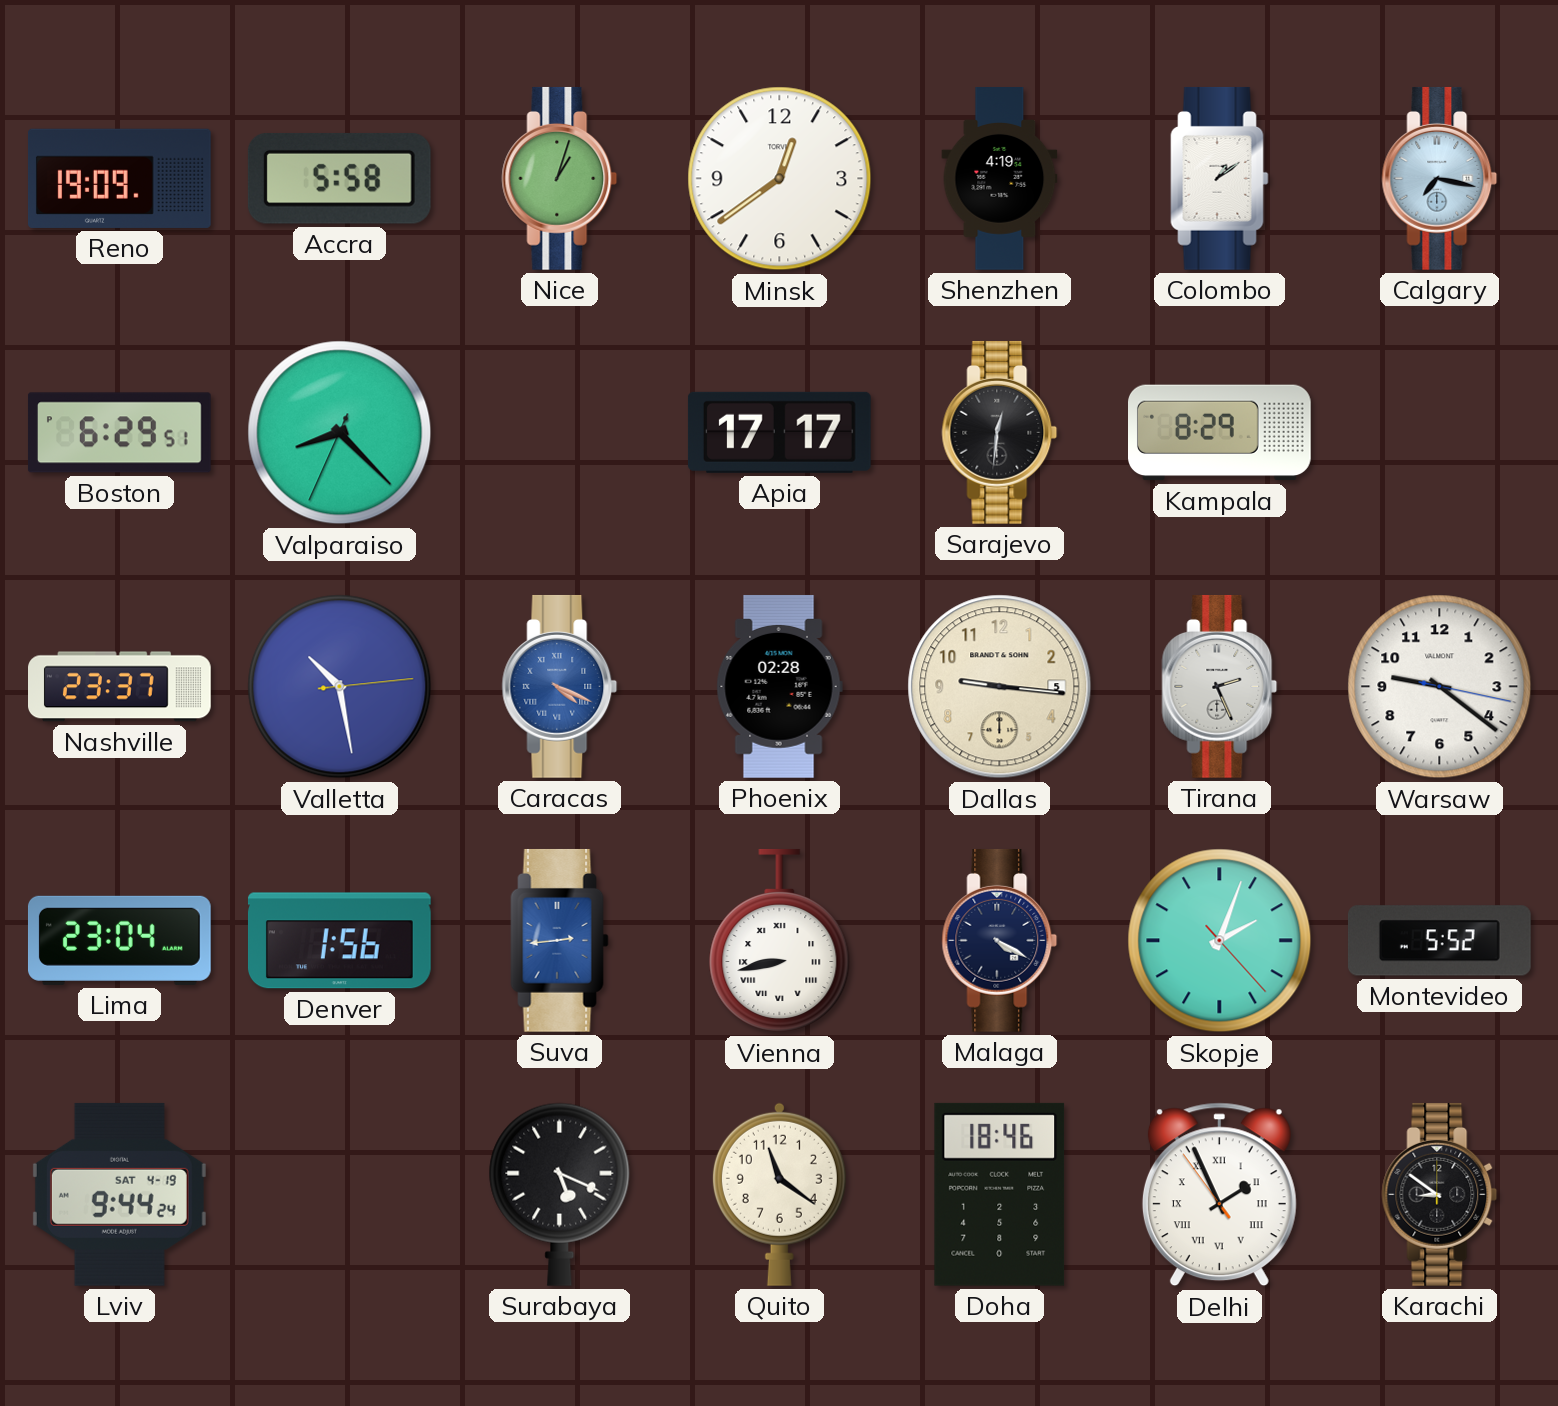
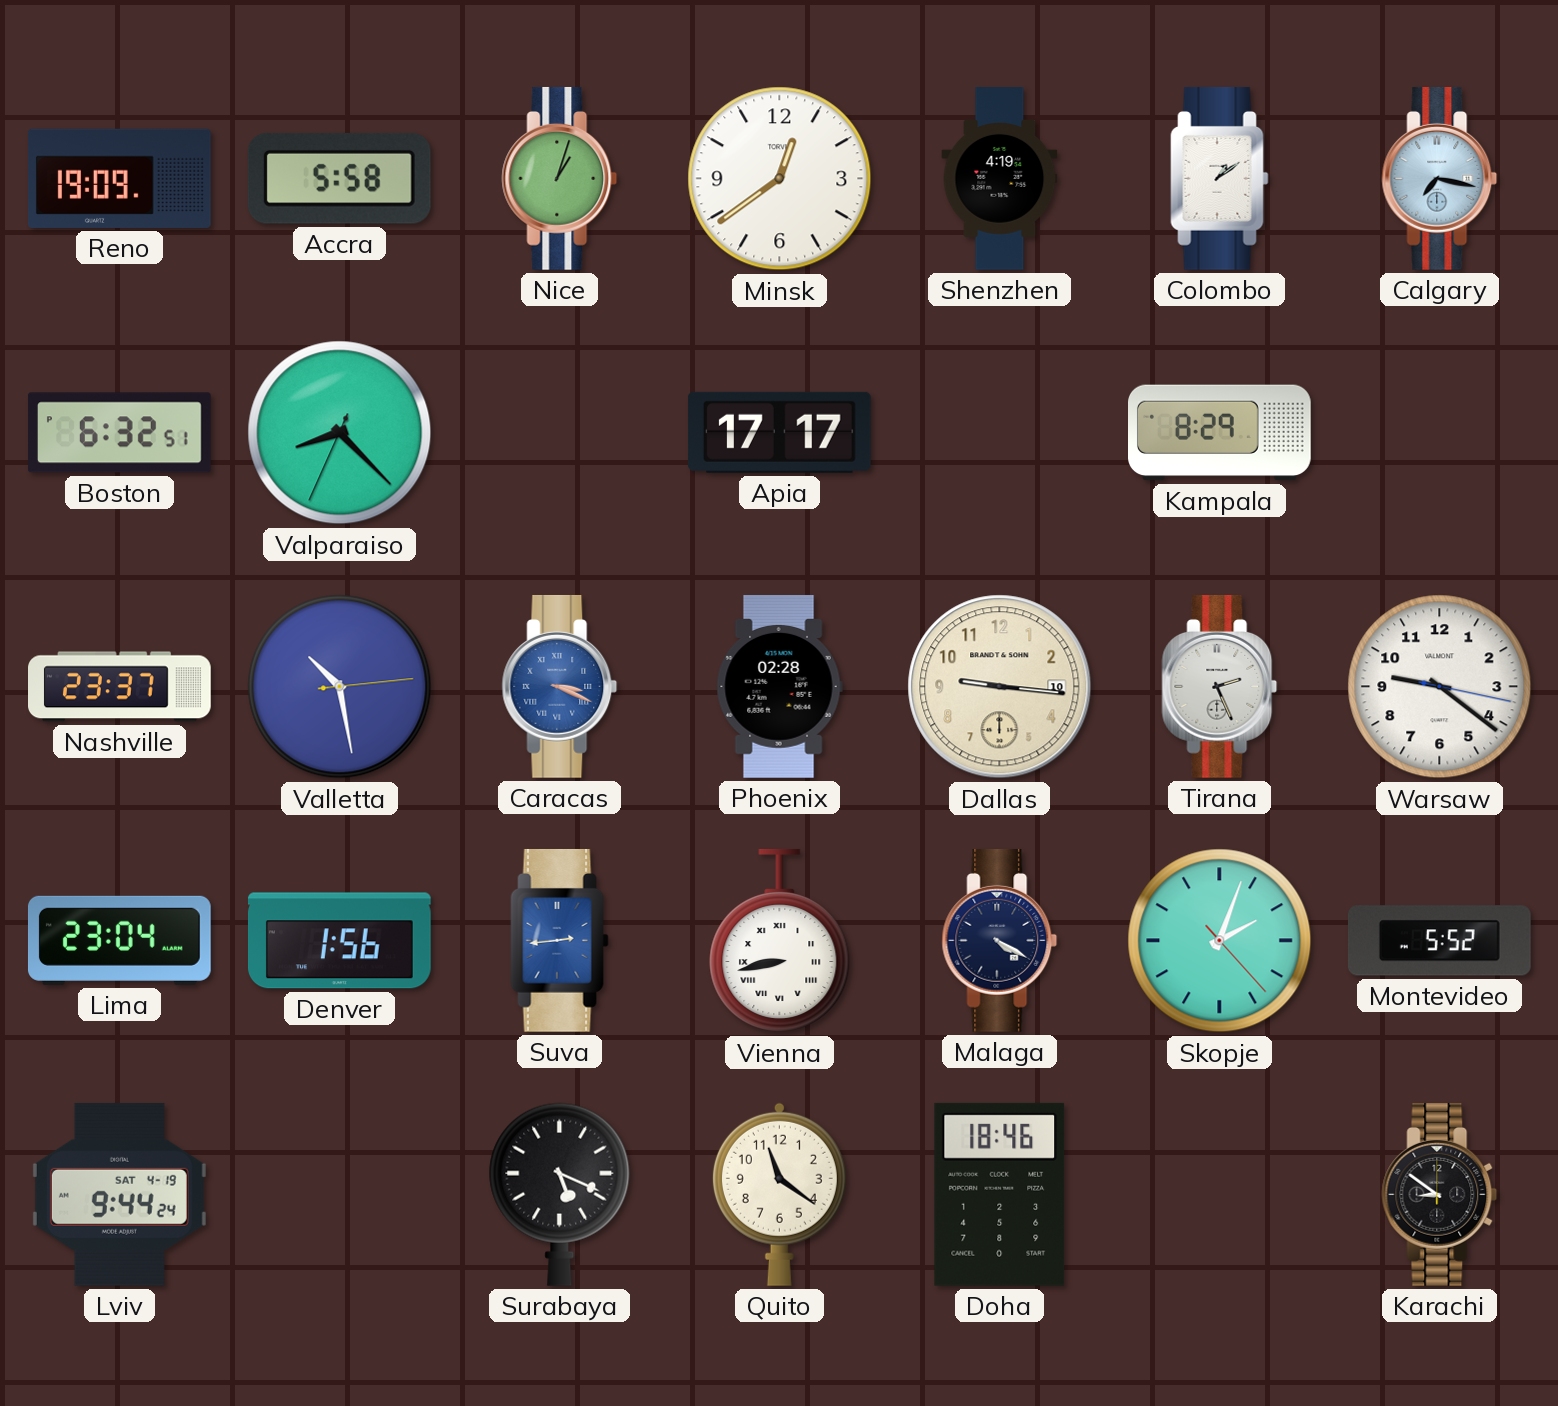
Boston: 6:29 -> 6:32
Sarajevo: 12:31 -> none
Caracas: 4:19 -> 3:19
Dallas date: 5 -> 10
Delhi: 1:55 -> none
